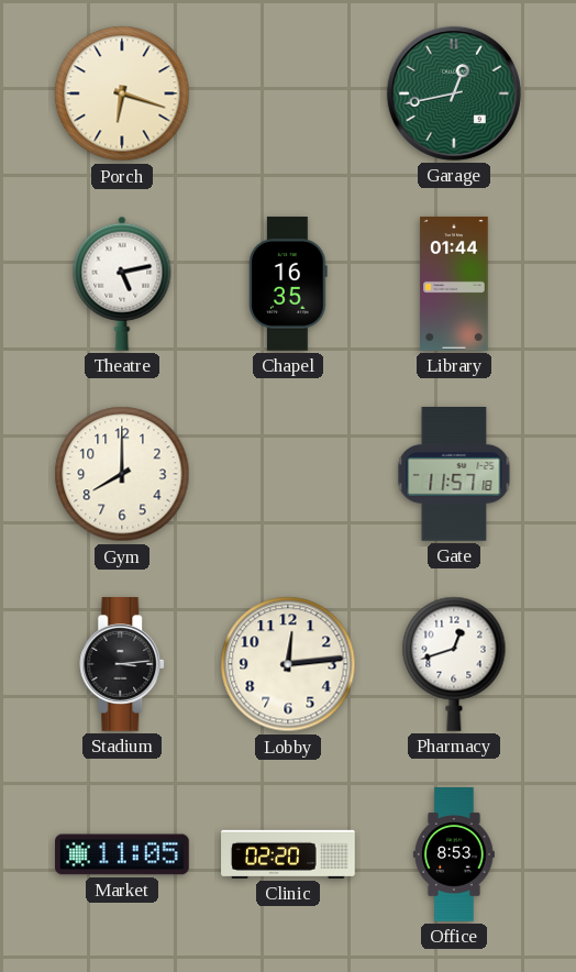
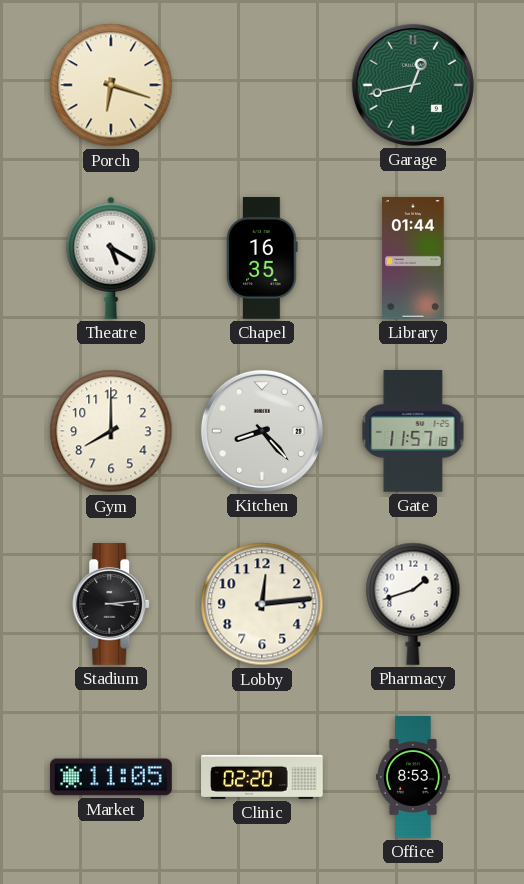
Theatre: 5:13 -> 5:20
Kitchen: none -> 8:23
Pharmacy: 12:42 -> 1:42
